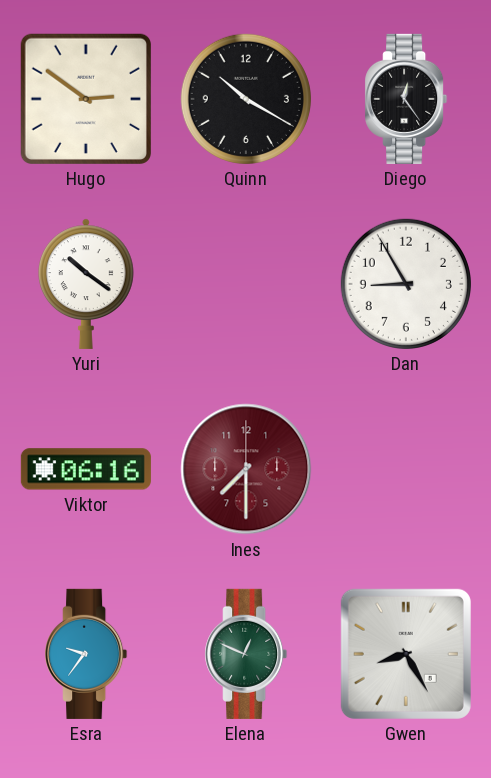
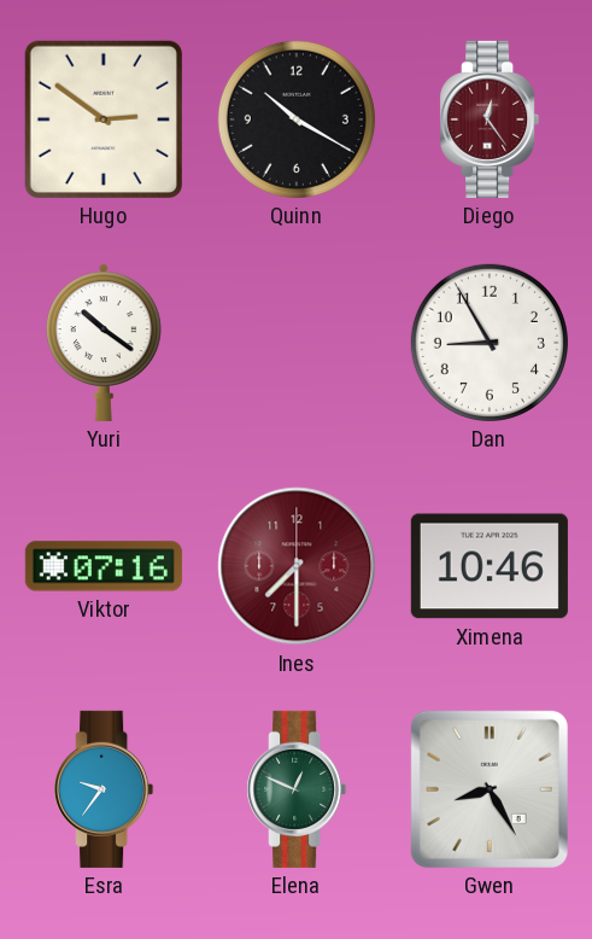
Diego dial: black -> burgundy
Viktor: 06:16 -> 07:16
Ximena: none -> 10:46
